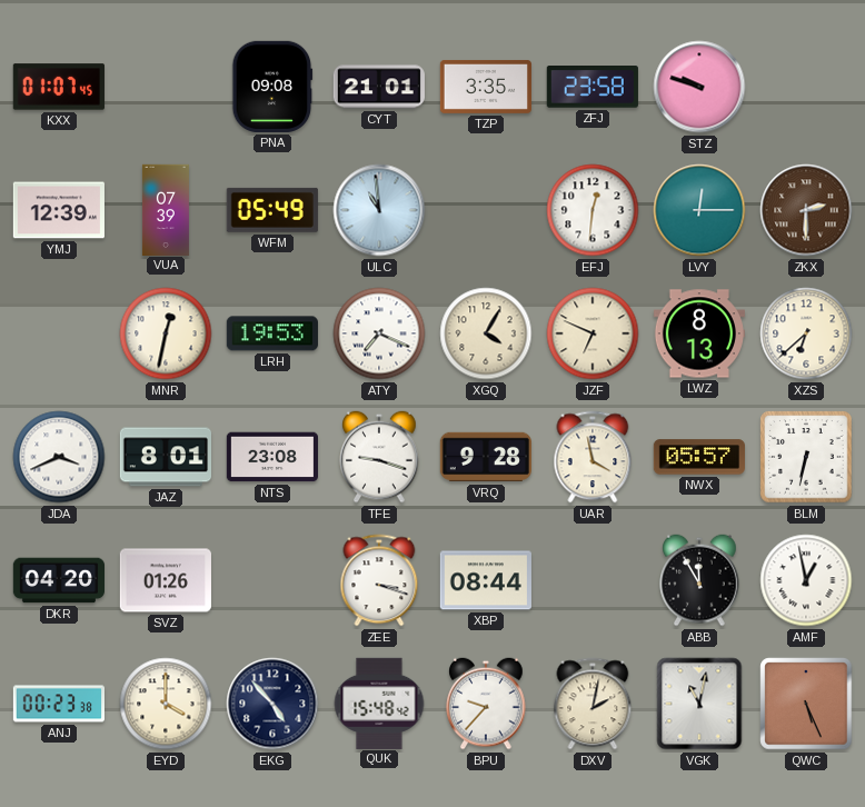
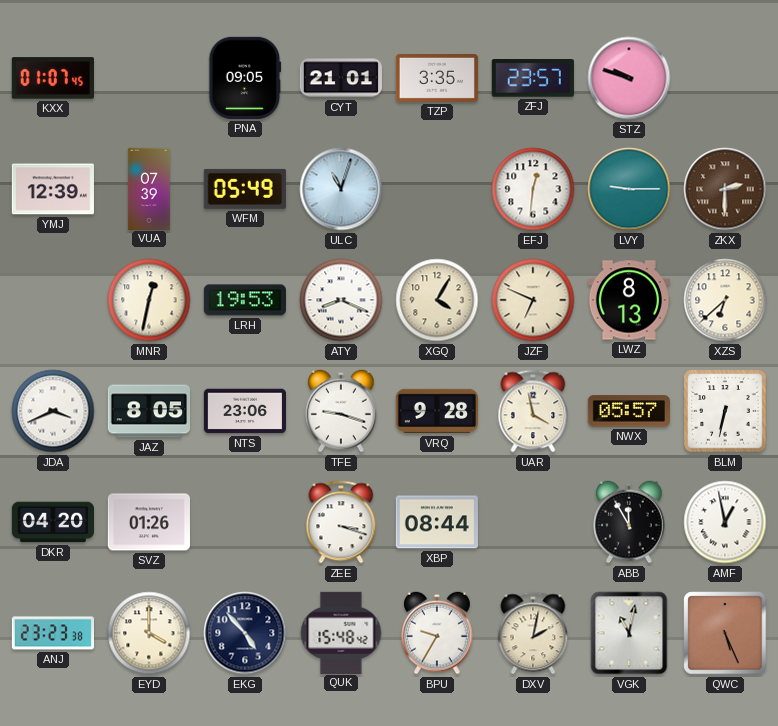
PNA: 09:08 -> 09:05
ZFJ: 23:58 -> 23:57
ULC: 10:59 -> 11:03
LVY: 12:15 -> 9:15
ATY: 7:19 -> 8:19
JAZ: 8:01 -> 8:05
NTS: 23:08 -> 23:06
ANJ: 00:23 -> 23:23
BPU: 9:37 -> 9:35
